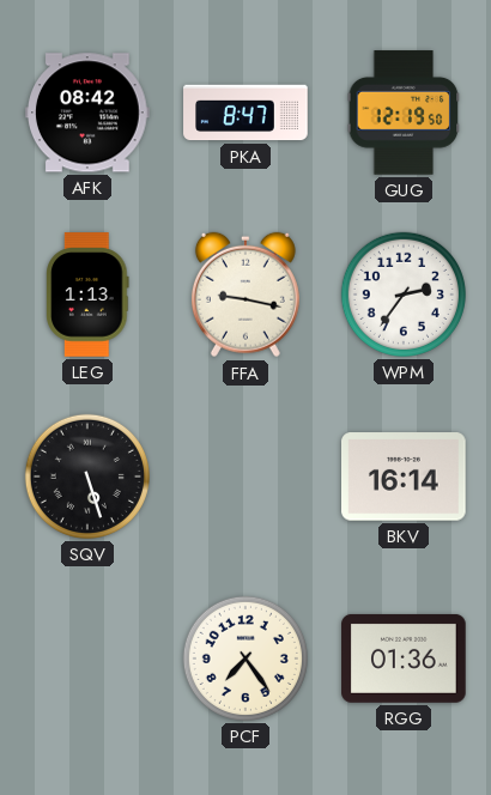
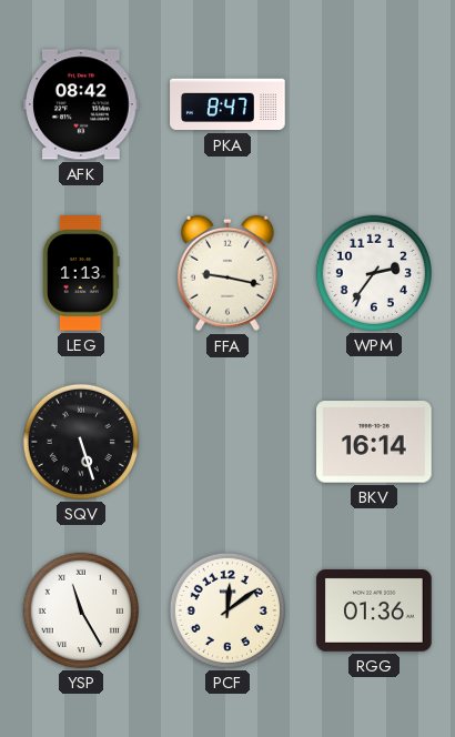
GUG: 12:19 -> none
YSP: none -> 11:25
PCF: 7:24 -> 12:09
